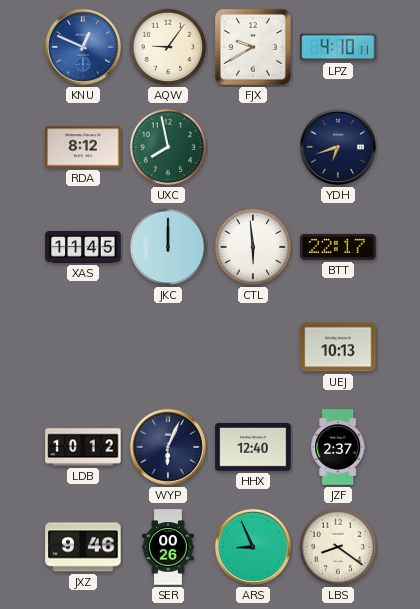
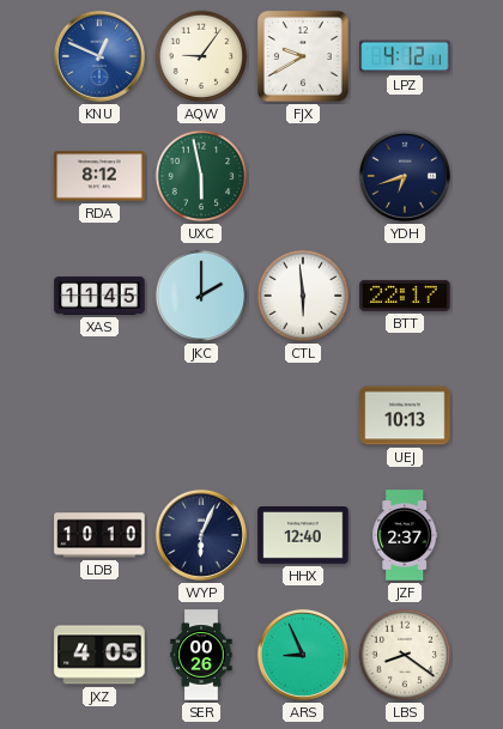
LPZ: 4:10 -> 4:12
UXC: 7:58 -> 5:58
JKC: 12:00 -> 2:00
LDB: 10:12 -> 10:10
JXZ: 9:46 -> 4:05
